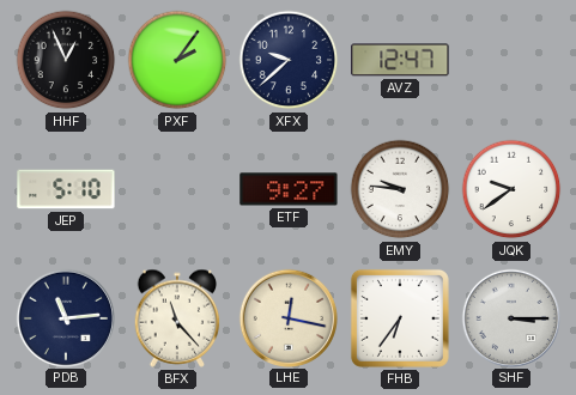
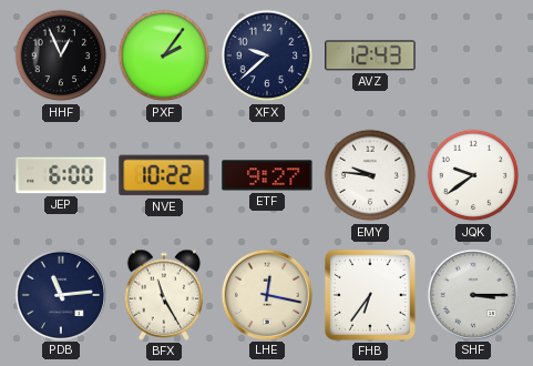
AVZ: 12:47 -> 12:43
JEP: 5:10 -> 6:00
NVE: none -> 10:22
BFX: 11:23 -> 11:25
